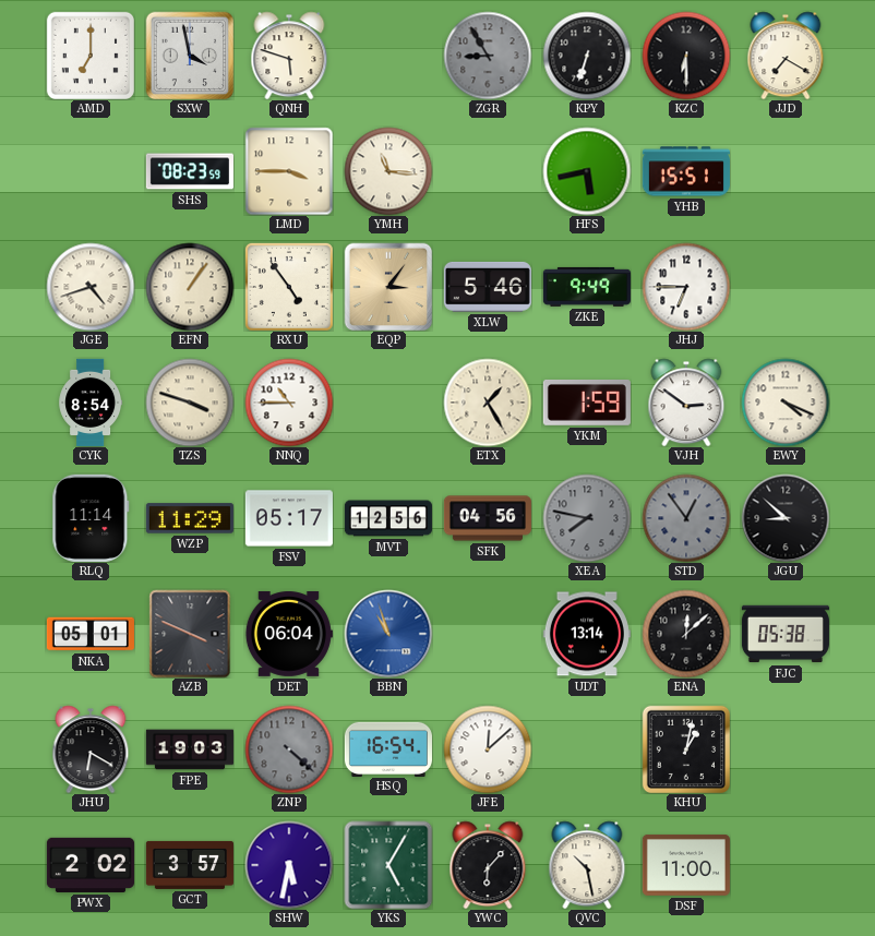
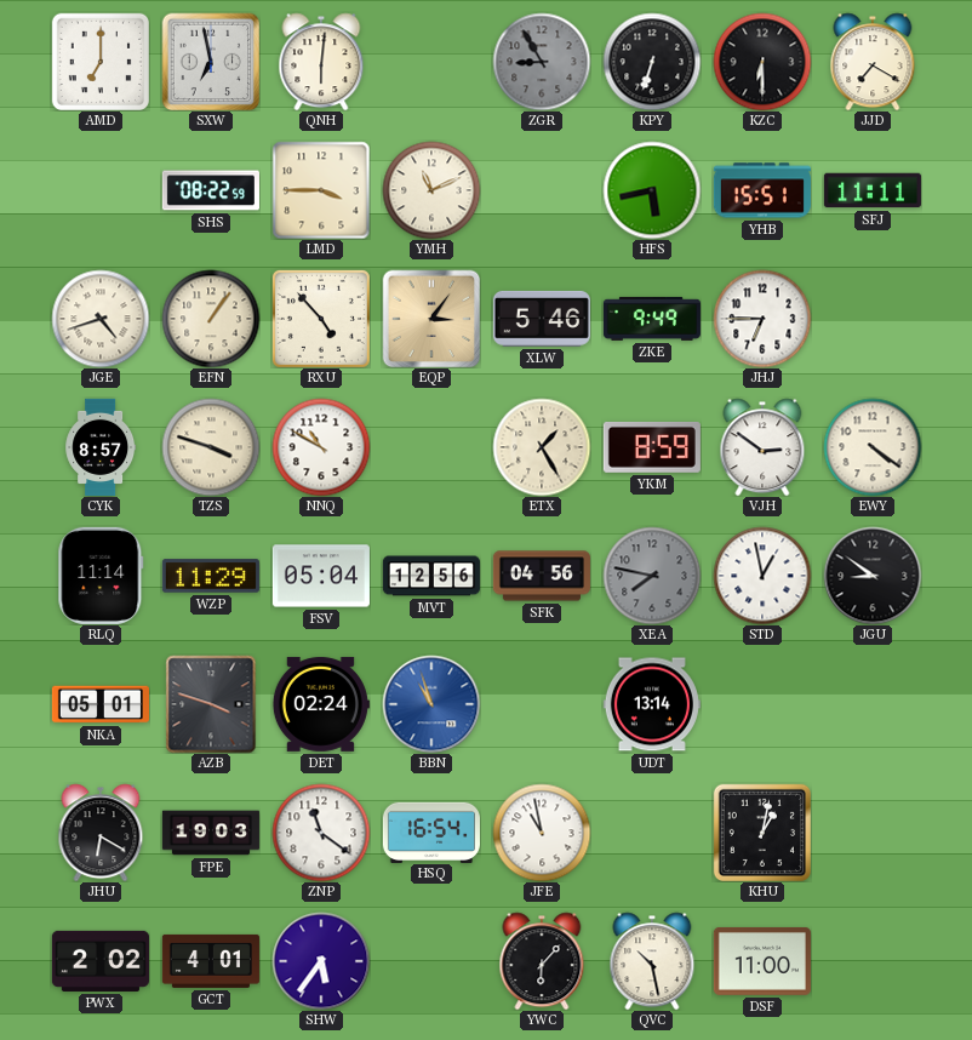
SXW: 3:58 -> 6:58
QNH: 5:48 -> 6:01
SHS: 08:23 -> 08:22
YMH: 11:16 -> 11:11
SFJ: none -> 11:11
RXU: 4:54 -> 4:53
CYK: 8:54 -> 8:57
NNQ: 10:45 -> 10:50
YKM: 1:59 -> 8:59
EWY: 4:19 -> 4:21
FSV: 05:17 -> 05:04
STD: 12:54 -> 12:58
STD dial: grey -> white
JGU: 8:52 -> 8:51
AZB: 3:49 -> 3:48
DET: 06:04 -> 02:24
ENA: 12:08 -> none
FJC: 05:38 -> none
ZNP: 4:22 -> 11:21
ZNP dial: grey -> white
JFE: 12:08 -> 10:58
GCT: 3:57 -> 4:01
SHW: 5:32 -> 5:36
YKS: 5:05 -> none
